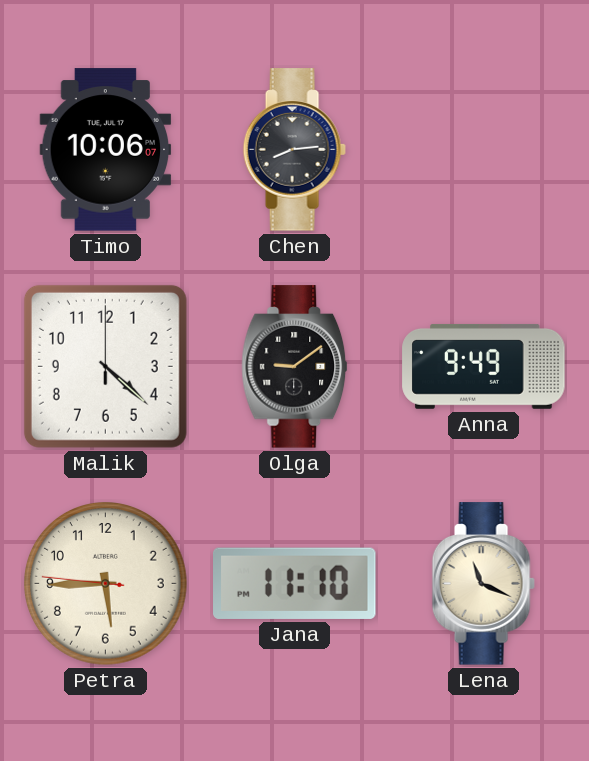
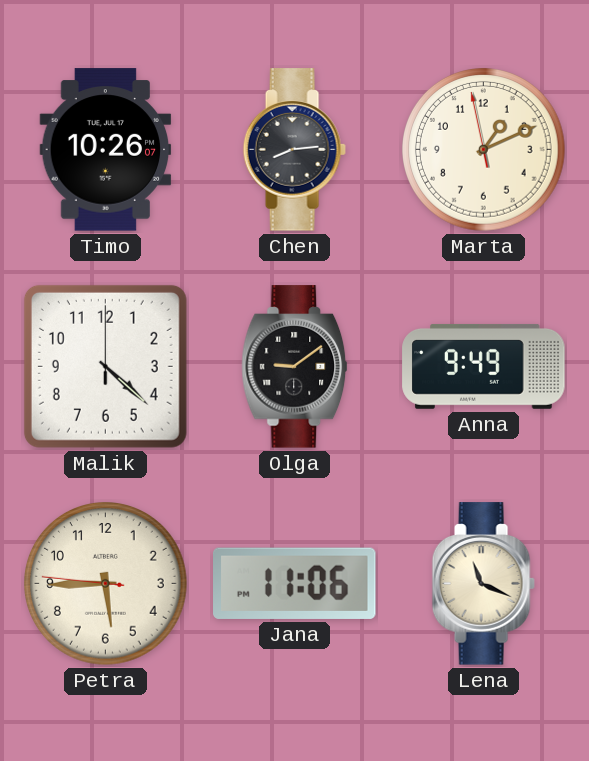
Timo: 10:06 -> 10:26
Marta: none -> 1:10
Jana: 11:10 -> 11:06
